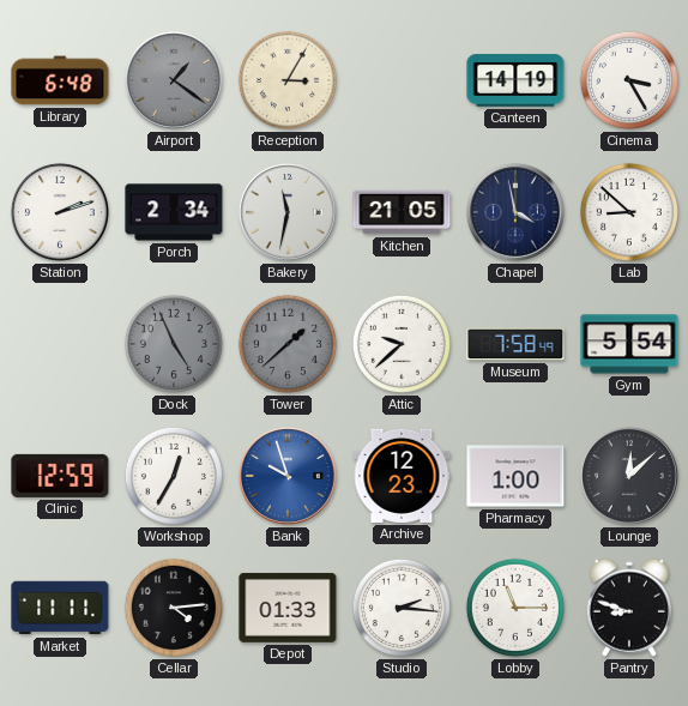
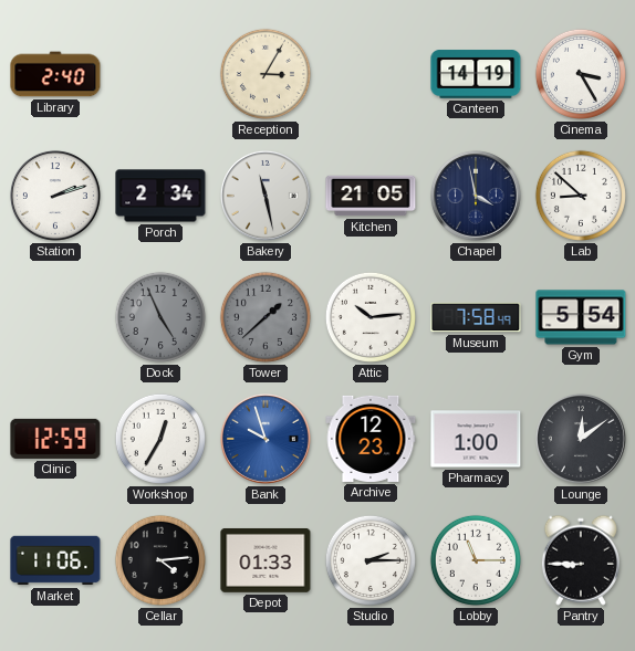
Library: 6:48 -> 2:40
Airport: 1:21 -> none
Bakery: 11:32 -> 11:28
Attic: 9:38 -> 10:14
Lounge: 12:08 -> 12:09
Market: 11:11 -> 11:06
Studio: 2:16 -> 2:15
Pantry: 8:48 -> 8:45
